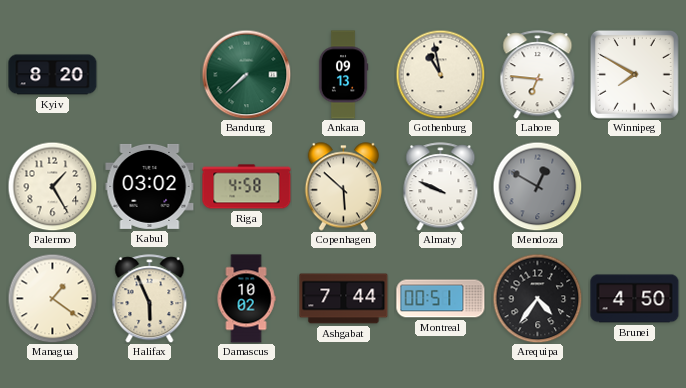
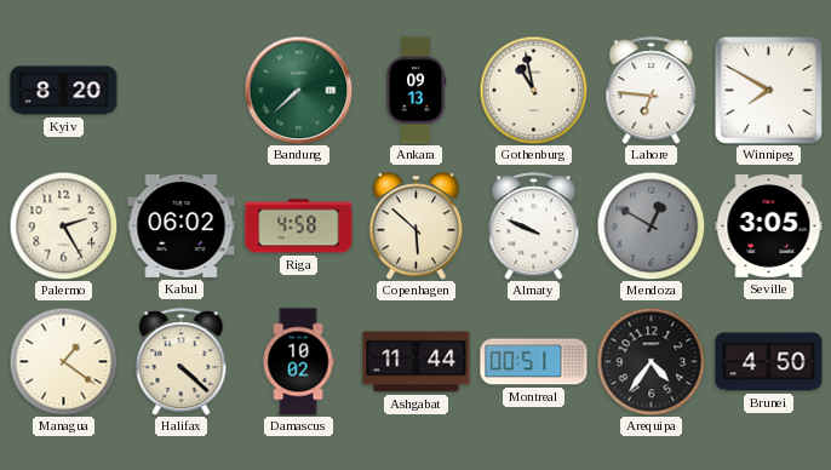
Palermo: 1:25 -> 2:25
Kabul: 03:02 -> 06:02
Seville: none -> 3:05
Halifax: 5:56 -> 4:22
Ashgabat: 7:44 -> 11:44
